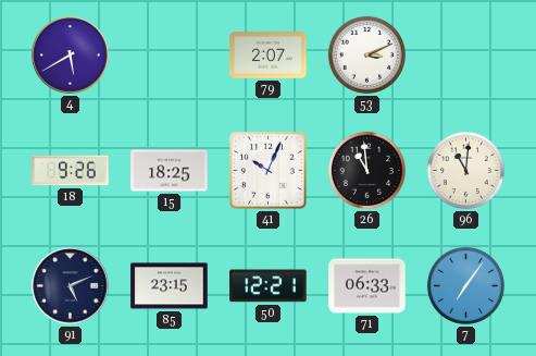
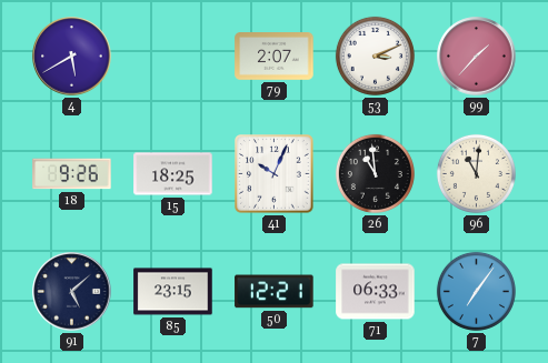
99: none -> 1:37
91: 5:11 -> 5:08
